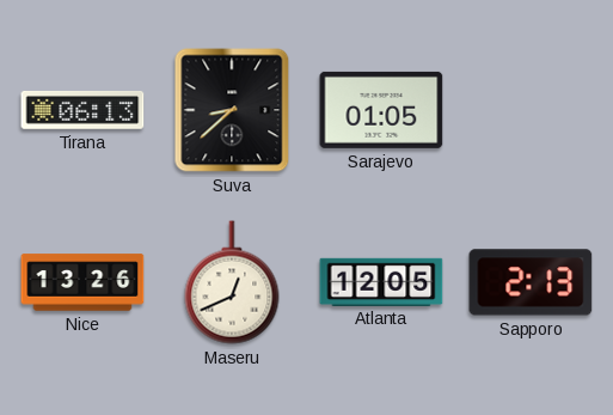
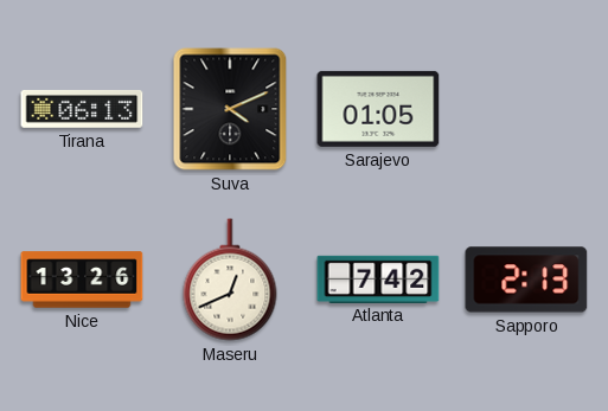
Suva: 8:38 -> 4:11
Atlanta: 12:05 -> 7:42
